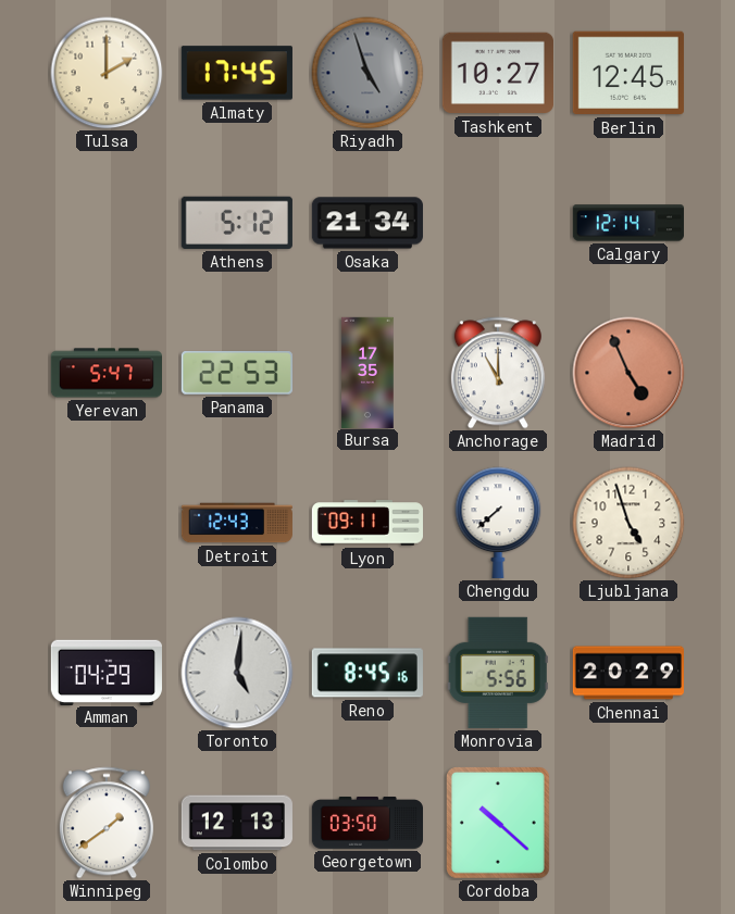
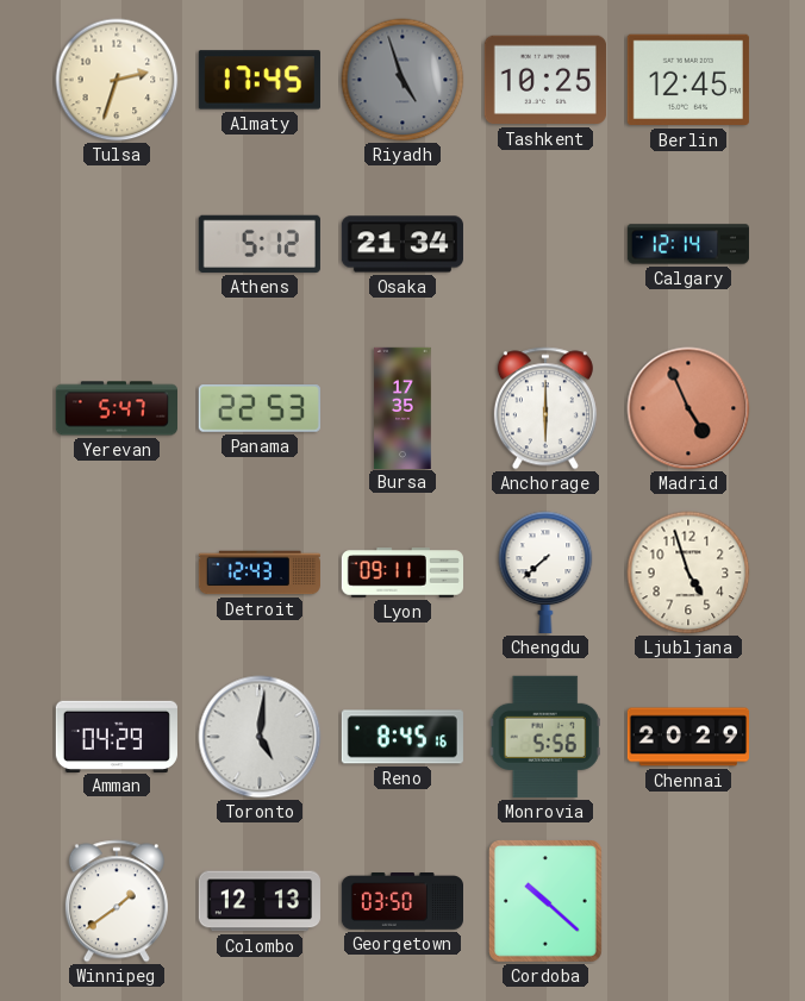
Tulsa: 2:00 -> 2:33
Tashkent: 10:27 -> 10:25
Anchorage: 11:00 -> 6:00
